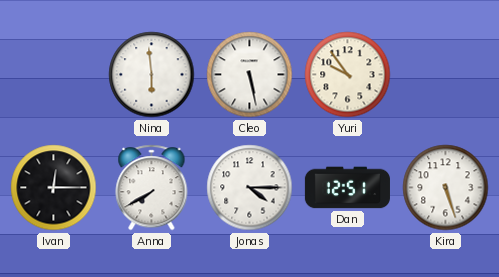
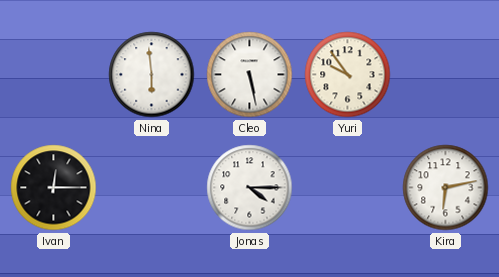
Anna: 7:40 -> none
Dan: 12:51 -> none
Kira: 5:27 -> 6:13
